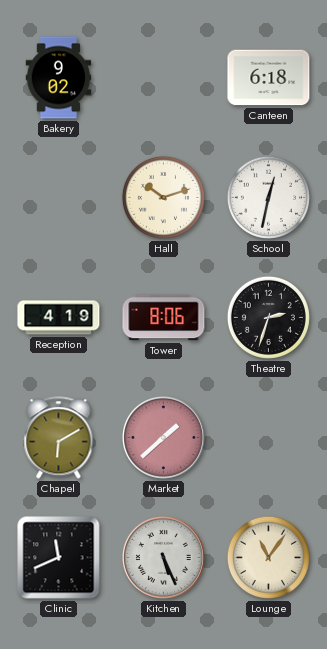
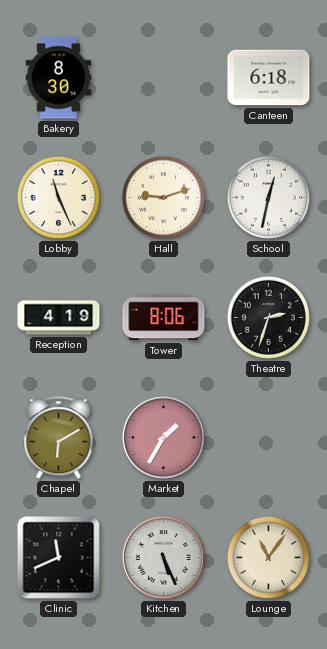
Bakery: 9:02 -> 8:30
Lobby: none -> 11:26
Hall: 10:12 -> 9:12
Market: 1:38 -> 1:35
